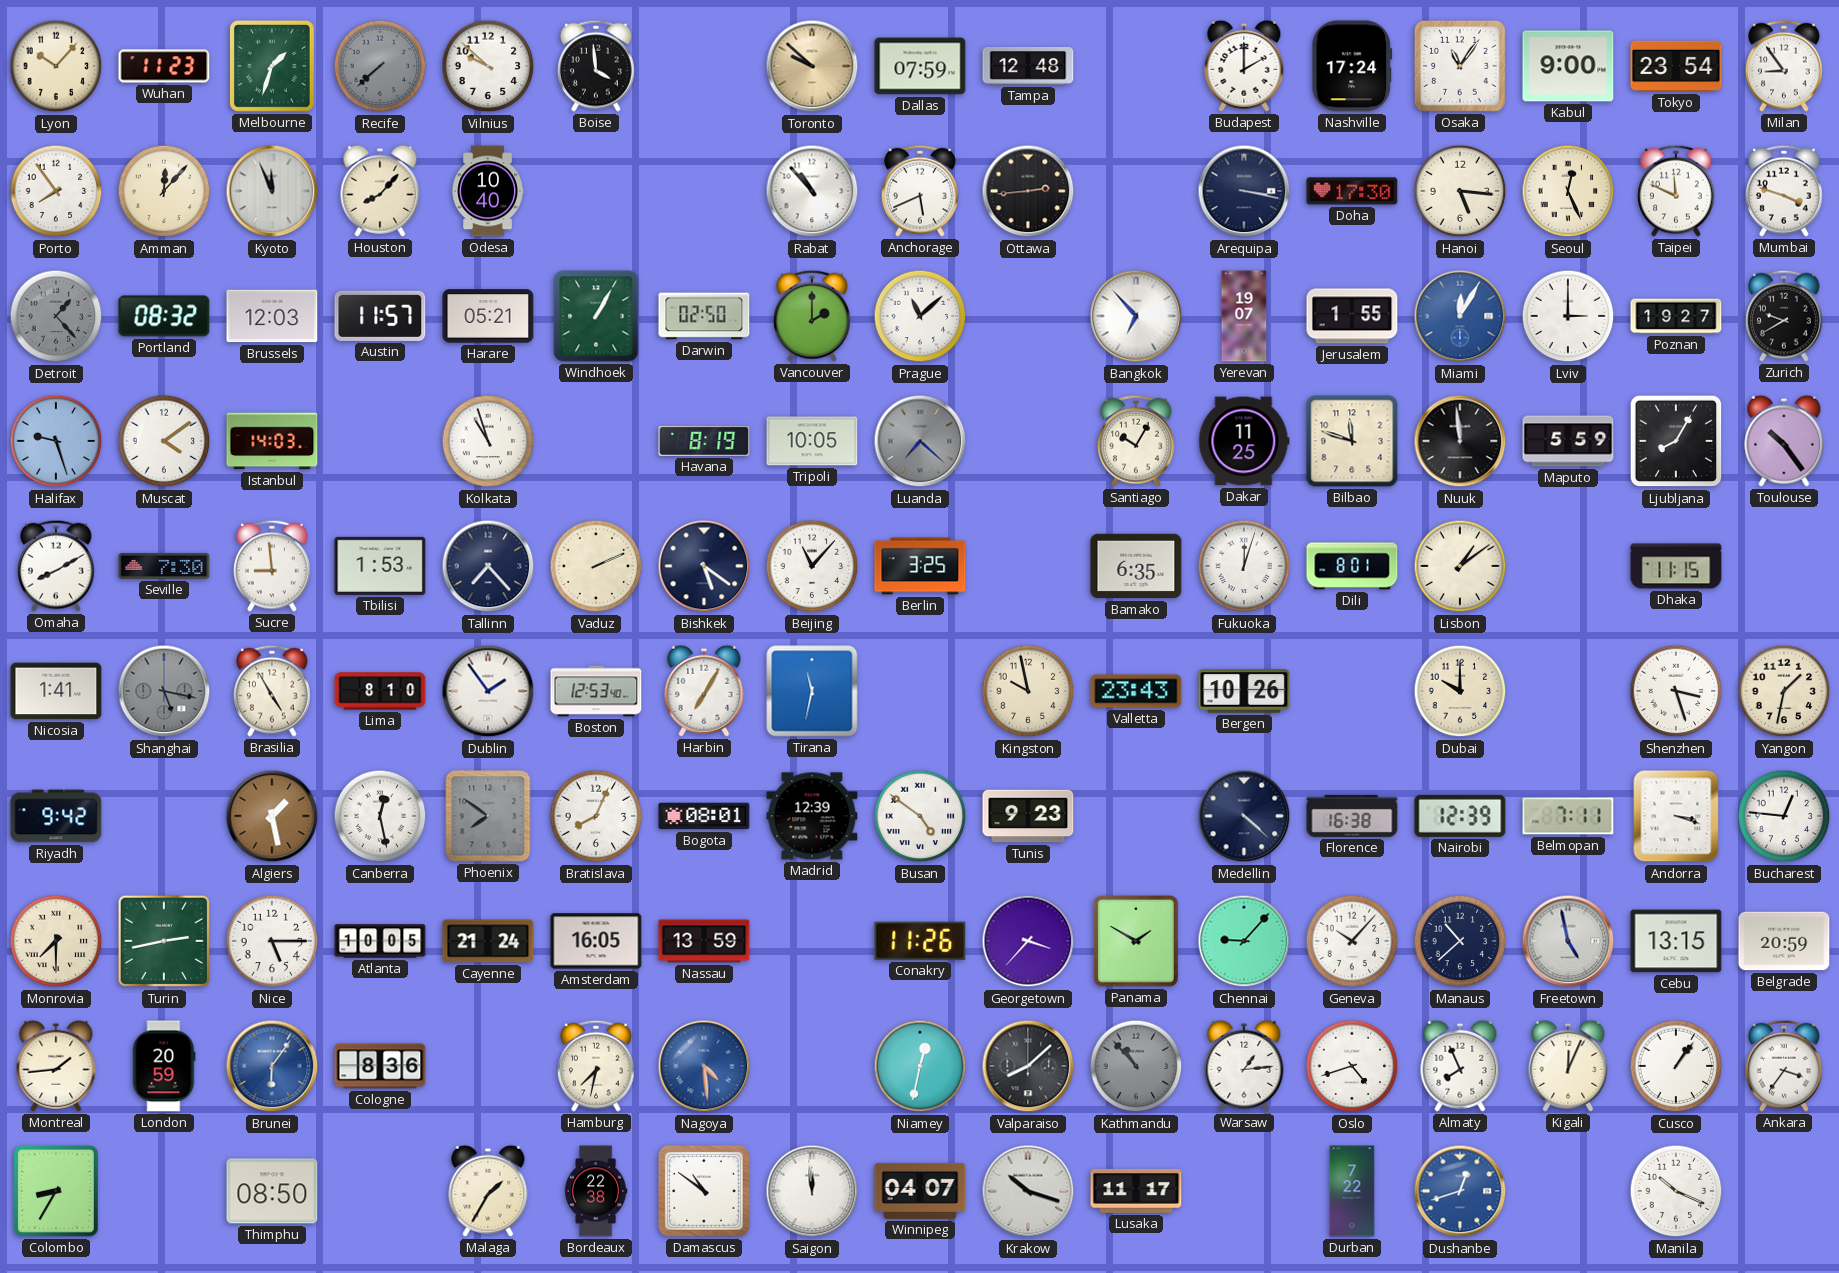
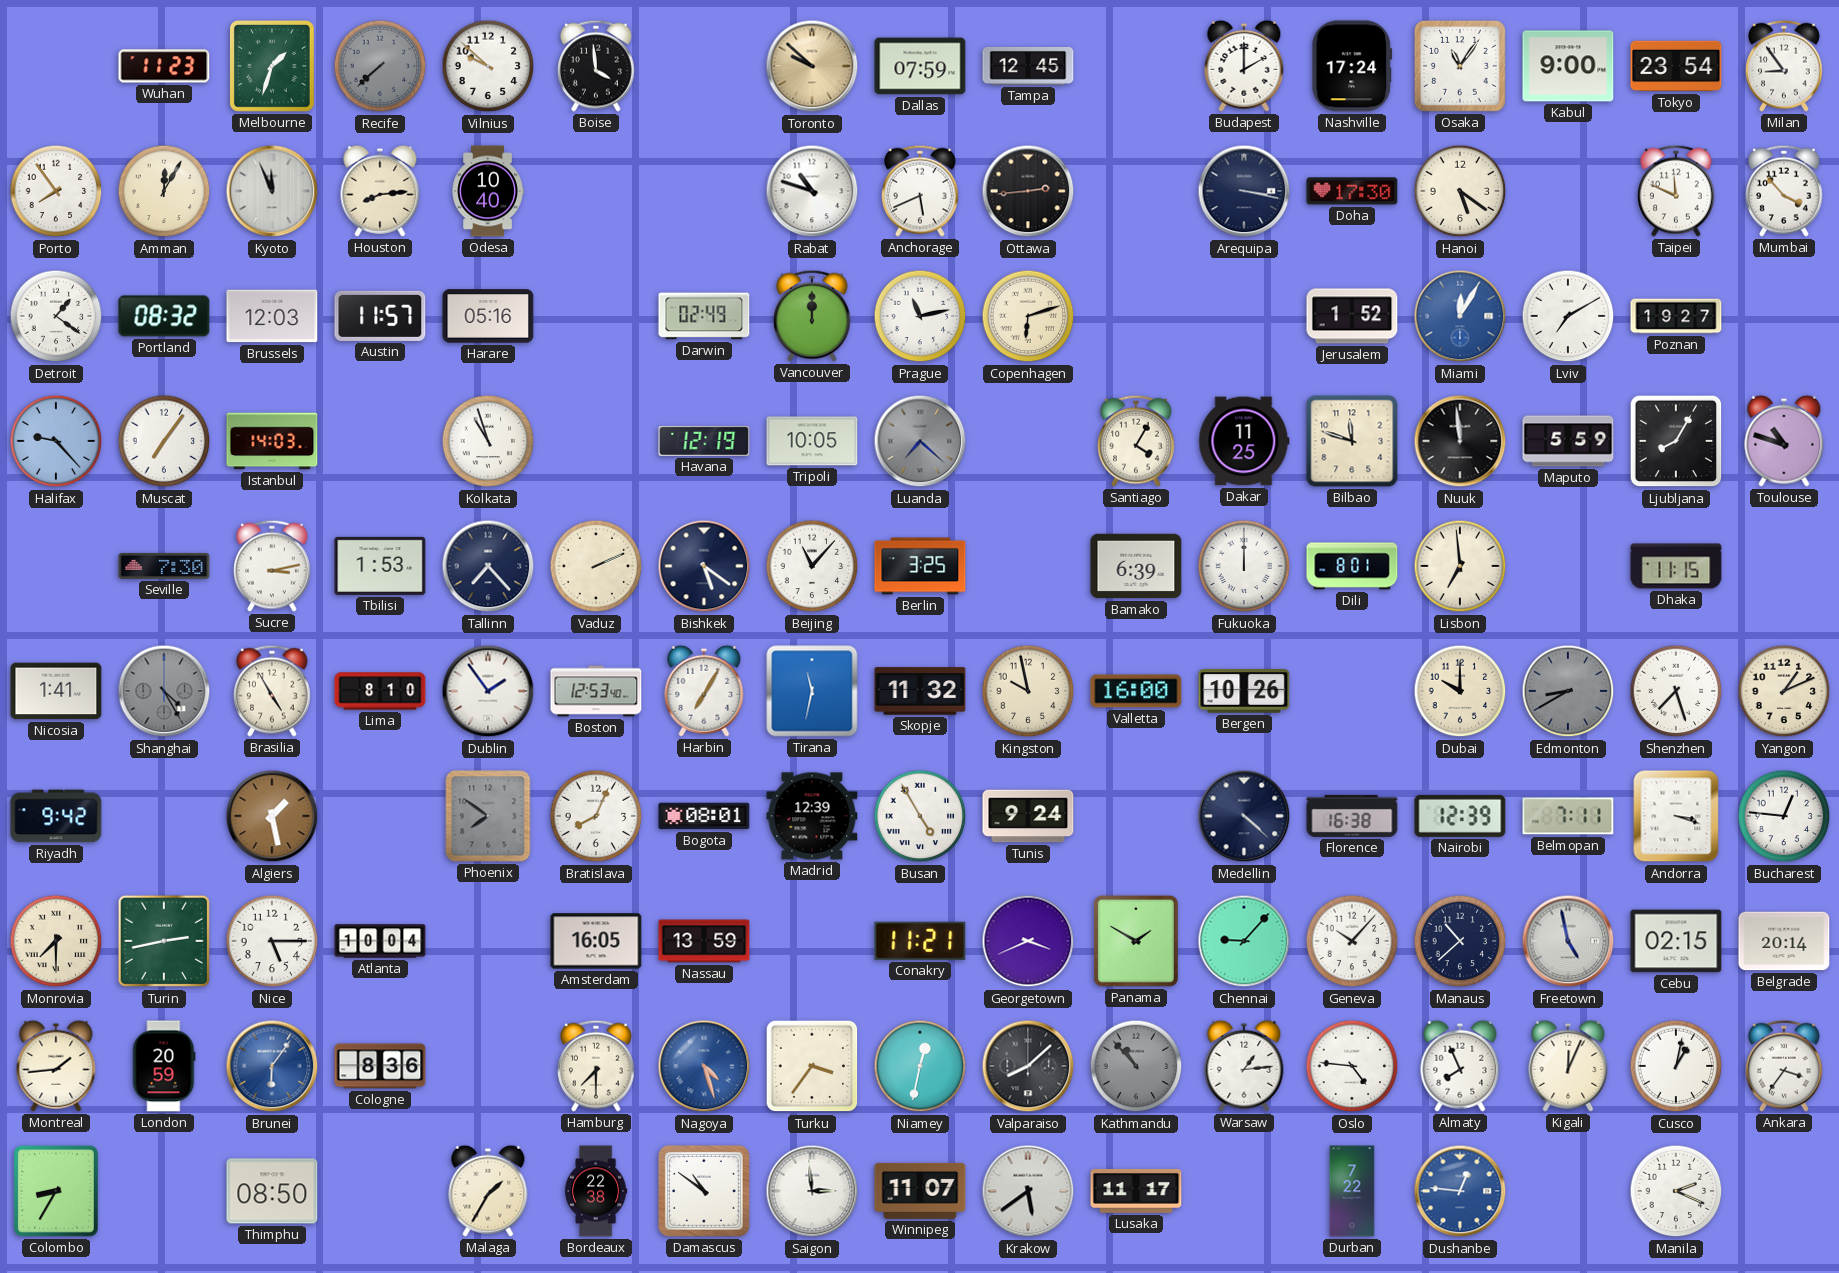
Lyon: 10:07 -> none
Tampa: 12:48 -> 12:45
Amman: 12:07 -> 12:05
Houston: 8:07 -> 8:14
Rabat: 10:53 -> 10:48
Hanoi: 5:16 -> 5:21
Seoul: 12:26 -> none
Mumbai: 3:48 -> 3:53
Detroit: 1:23 -> 1:21
Detroit dial: grey -> white
Harare: 05:21 -> 05:16
Windhoek: 1:05 -> none
Darwin: 02:50 -> 02:49
Vancouver: 2:00 -> 12:00
Prague: 11:08 -> 11:13
Copenhagen: none -> 6:12
Bangkok: 6:53 -> none
Yerevan: 19:07 -> none
Jerusalem: 1:55 -> 1:52
Lviv: 3:00 -> 7:10
Zurich: 9:40 -> none
Halifax: 9:27 -> 9:23
Muscat: 4:09 -> 7:06
Havana: 8:19 -> 12:19
Santiago: 10:05 -> 4:05
Toulouse: 10:24 -> 10:48
Omaha: 8:10 -> none
Sucre: 8:59 -> 3:13
Bamako: 6:35 -> 6:39
Fukuoka: 12:03 -> 12:00
Lisbon: 1:09 -> 6:59
Shanghai: 5:17 -> 4:25
Skopje: none -> 11:32
Valletta: 23:43 -> 16:00
Edmonton: none -> 8:40
Shenzhen: 3:27 -> 7:27
Yangon: 1:32 -> 1:11
Canberra: 12:28 -> none
Busan: 4:51 -> 4:55
Tunis: 9:23 -> 9:24
Atlanta: 10:05 -> 10:04
Cayenne: 21:24 -> none
Conakry: 11:26 -> 11:21
Georgetown: 3:37 -> 3:41
Cebu: 13:15 -> 02:15
Belgrade: 20:59 -> 20:14
Hamburg: 7:32 -> 7:30
Nagoya: 4:29 -> 4:27
Turku: none -> 3:36
Oslo: 4:42 -> 4:46
Cusco: 1:06 -> 1:02
Saigon: 11:59 -> 2:59
Winnipeg: 04:07 -> 11:07
Krakow: 10:18 -> 5:39
Dushanbe: 12:42 -> 12:46
Manila: 10:19 -> 2:19
